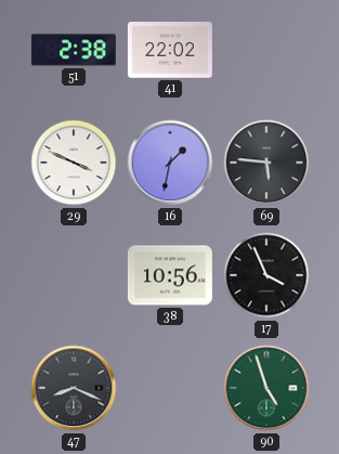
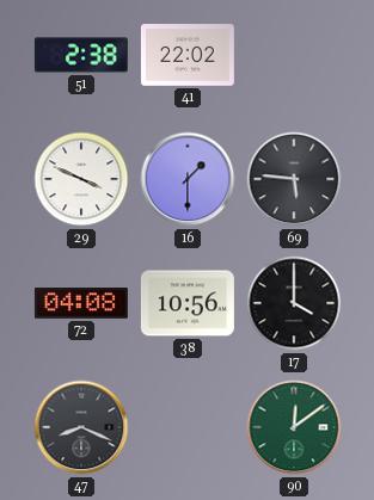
16: 1:32 -> 1:30
72: none -> 04:08
17: 3:56 -> 4:00
90: 4:57 -> 12:09
